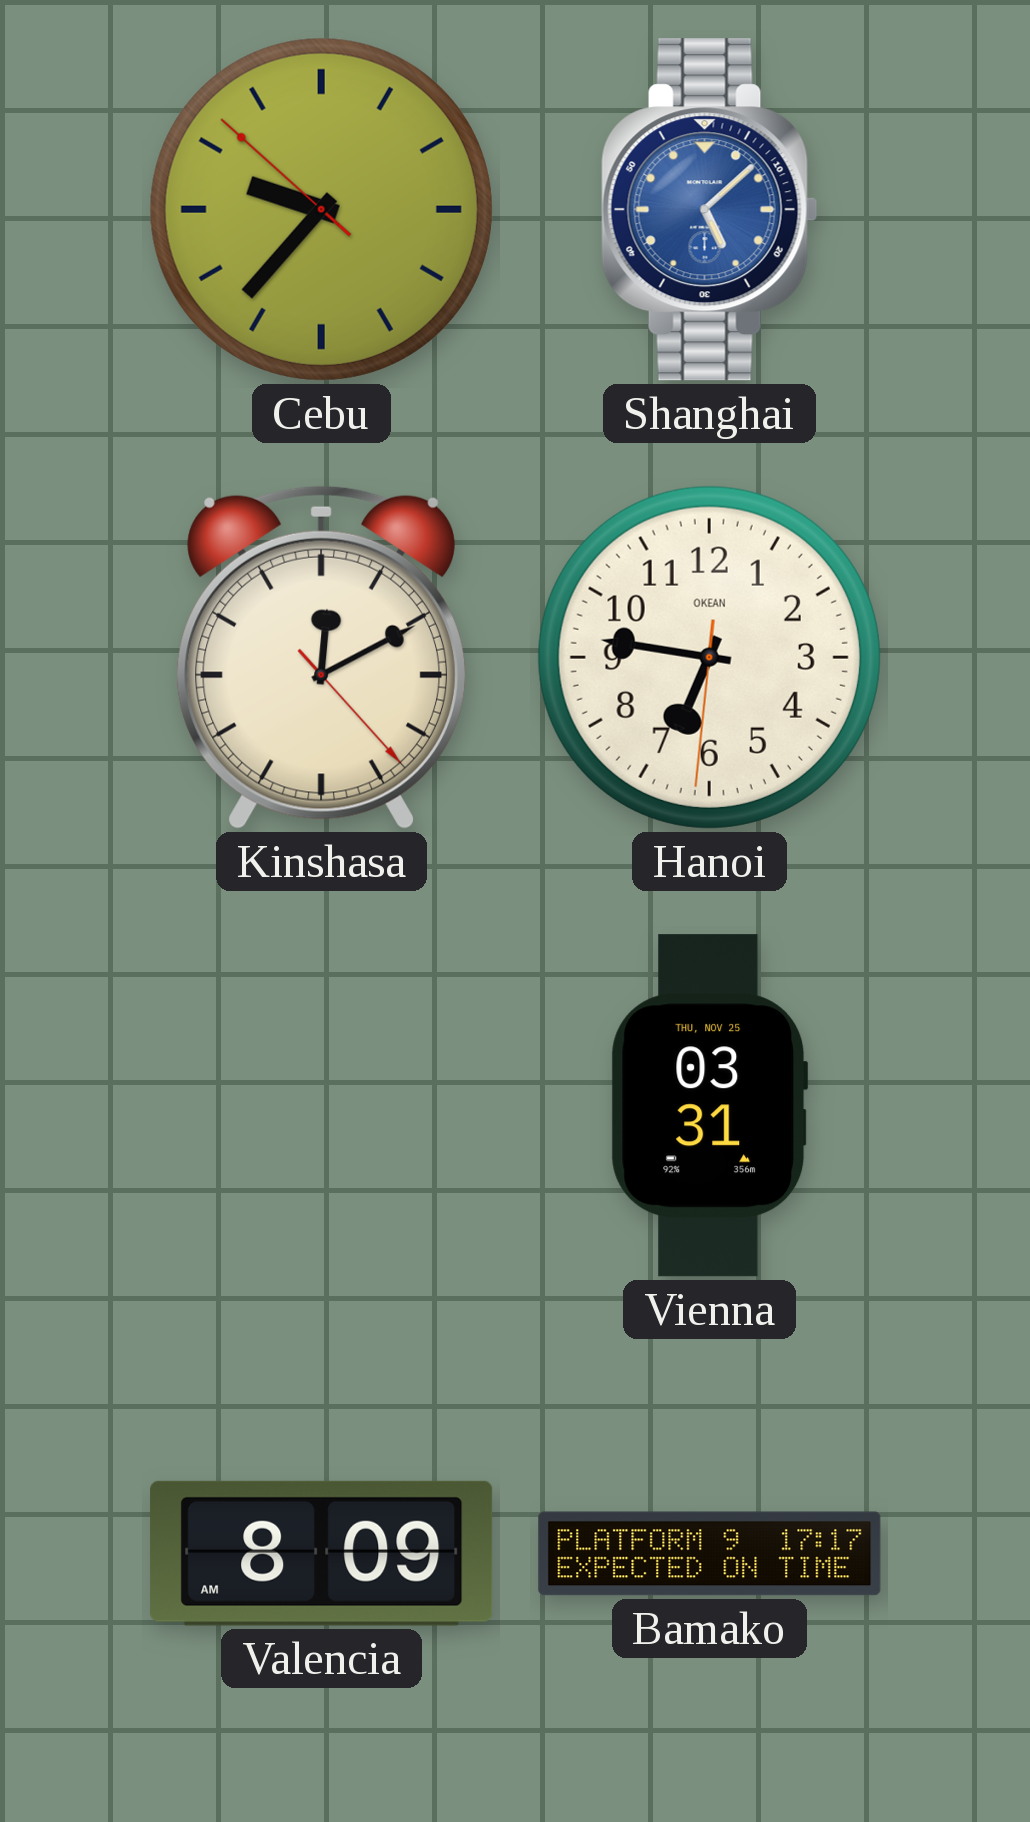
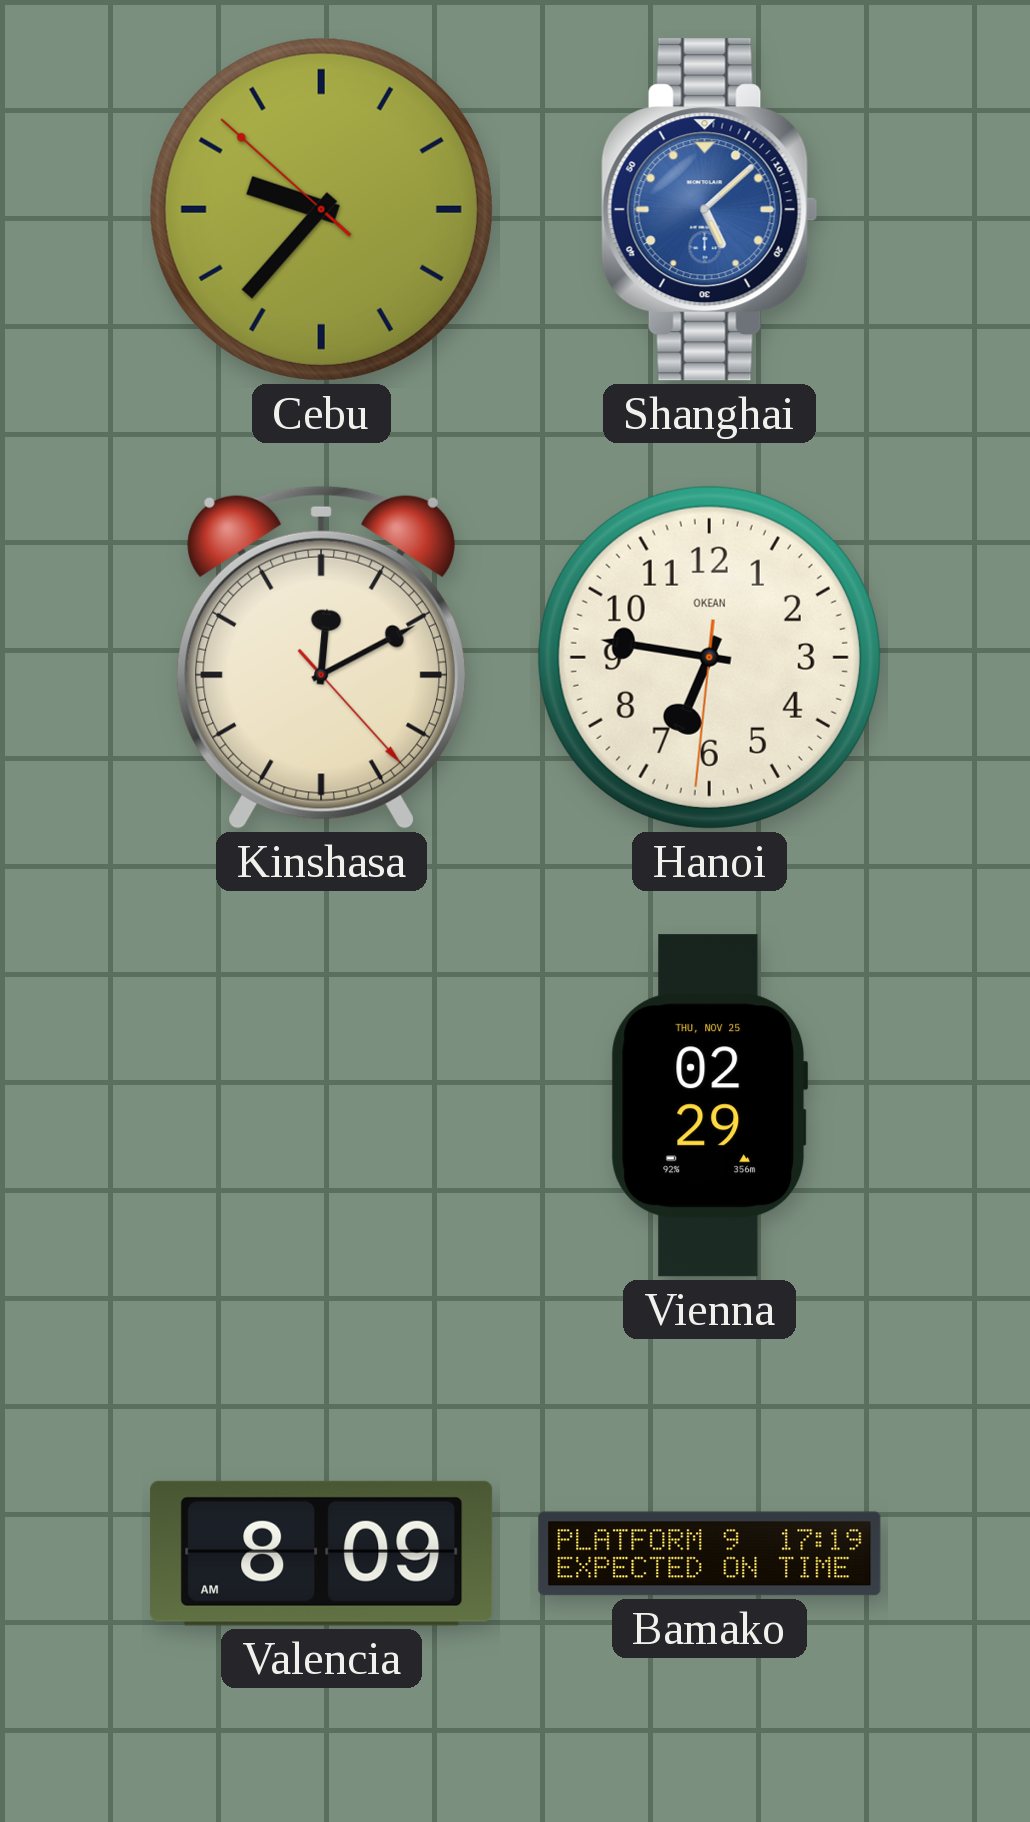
Vienna: 03:31 -> 02:29
Bamako: 17:17 -> 17:19
